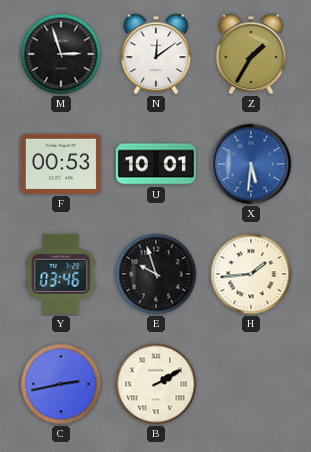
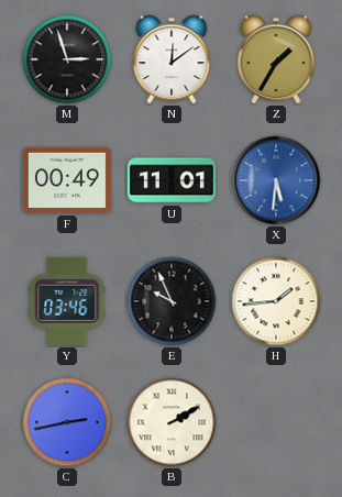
F: 00:53 -> 00:49
U: 10:01 -> 11:01
E: 9:57 -> 9:56
